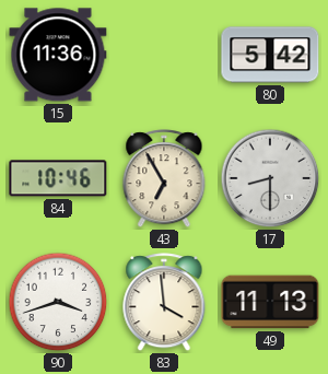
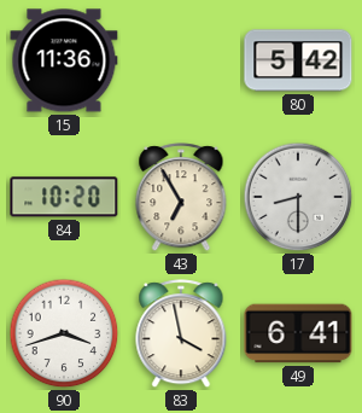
84: 10:46 -> 10:20
83: 3:59 -> 3:58
49: 11:13 -> 6:41
